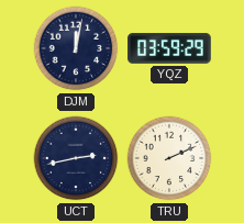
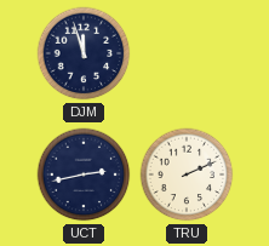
DJM: 12:02 -> 11:57
YQZ: 03:59 -> none
